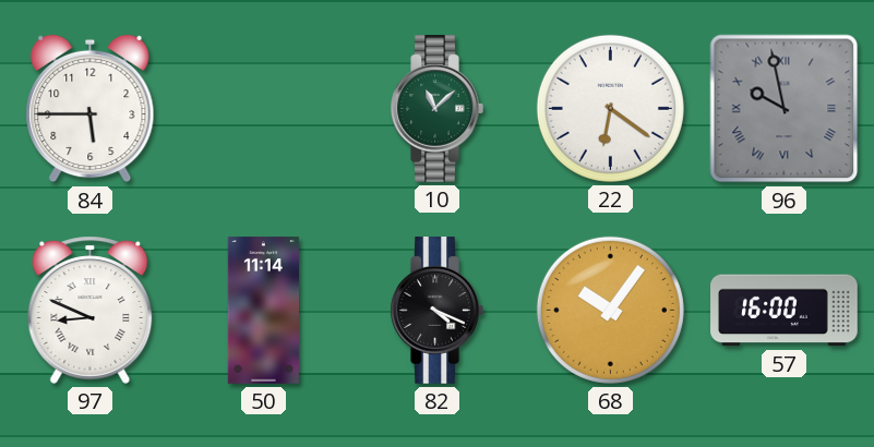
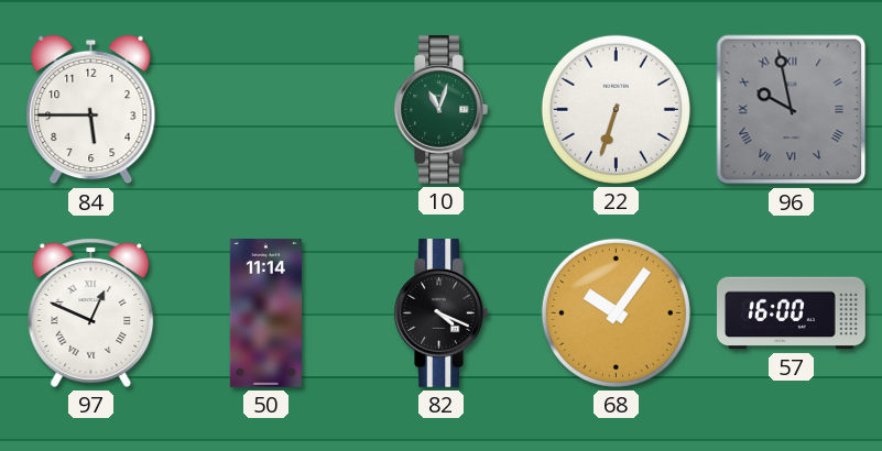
10: 11:08 -> 11:03
22: 6:21 -> 6:33
97: 8:49 -> 12:49
